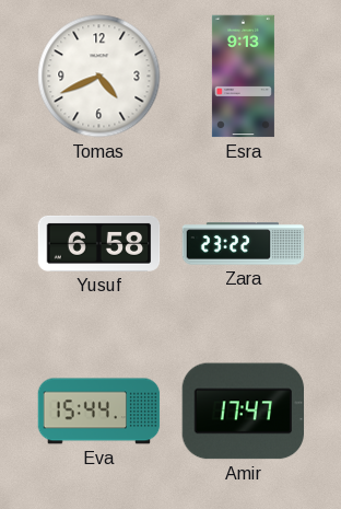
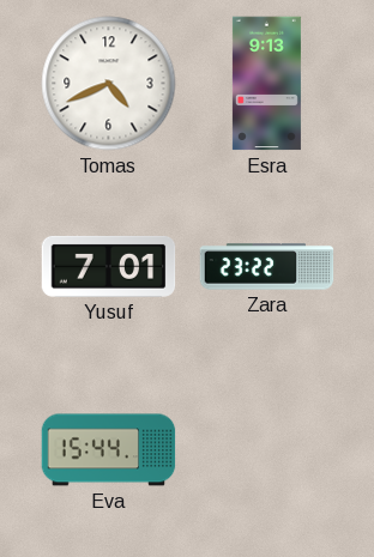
Yusuf: 6:58 -> 7:01
Amir: 17:47 -> none
